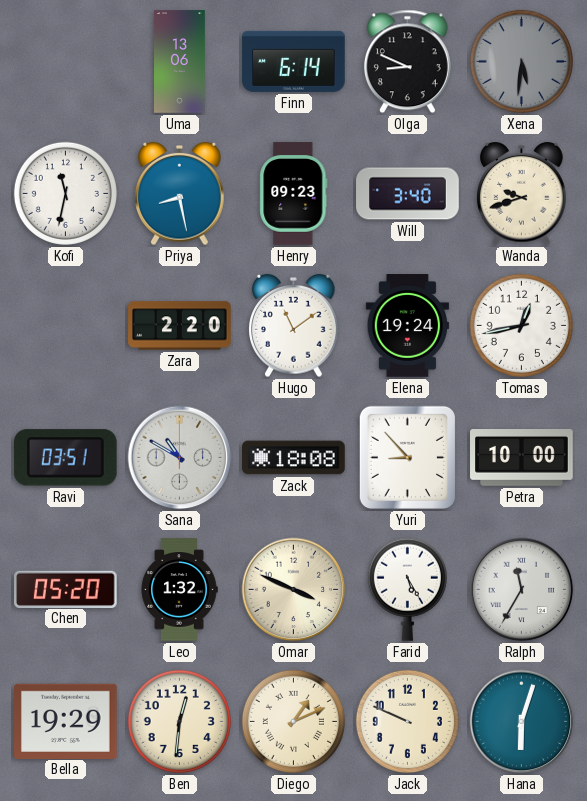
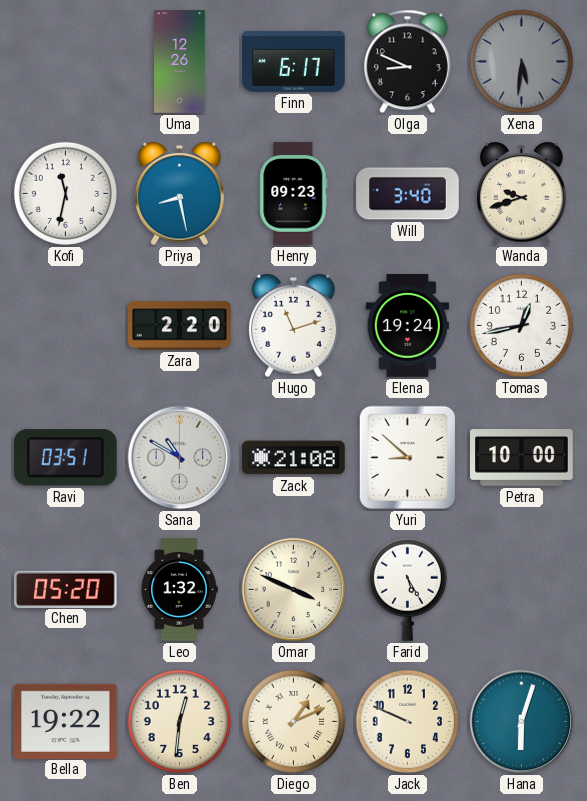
Uma: 13:06 -> 12:26
Finn: 6:14 -> 6:17
Hugo: 11:09 -> 11:12
Zack: 18:08 -> 21:08
Yuri: 8:53 -> 8:52
Ralph: 11:35 -> none
Bella: 19:29 -> 19:22
